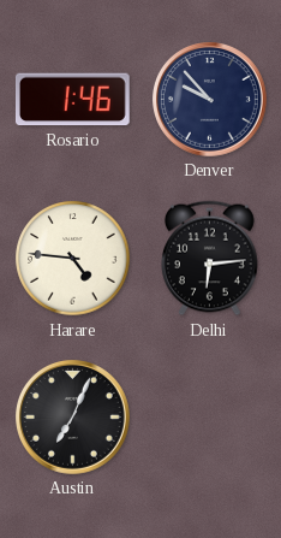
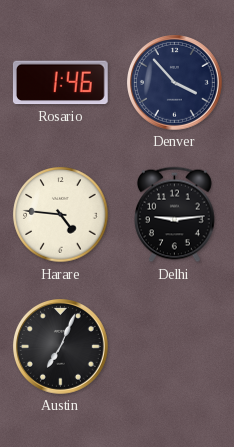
Denver: 9:53 -> 3:53
Delhi: 6:14 -> 9:14
